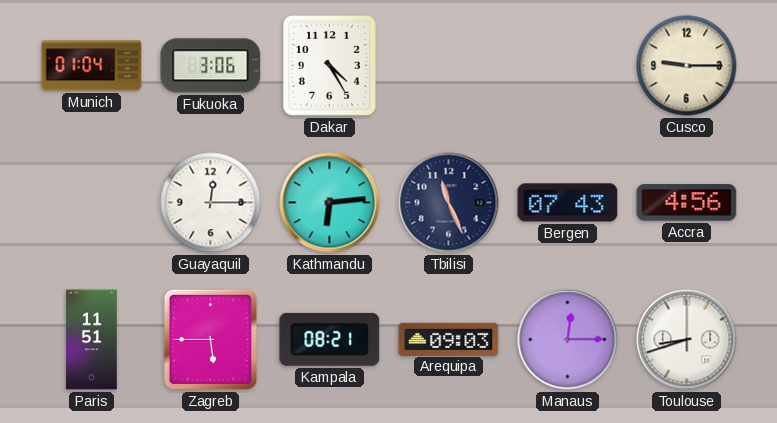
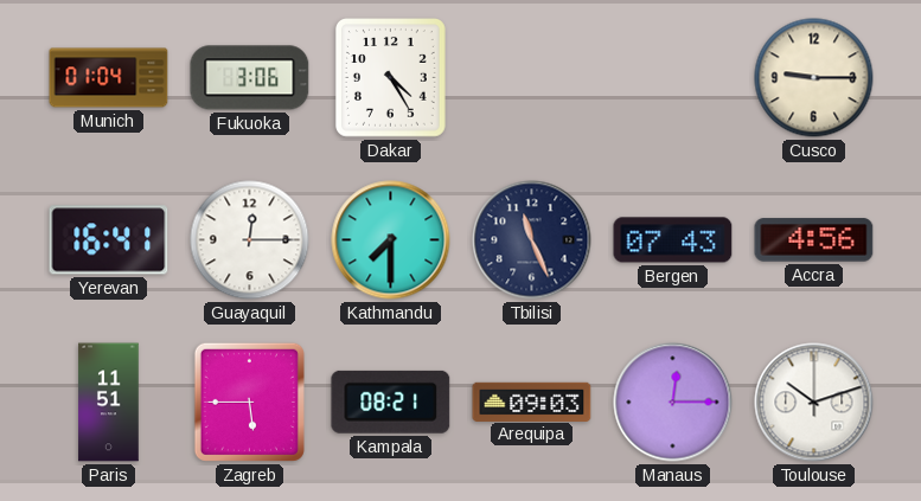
Yerevan: none -> 16:41
Kathmandu: 6:14 -> 7:30
Toulouse: 8:42 -> 10:12
